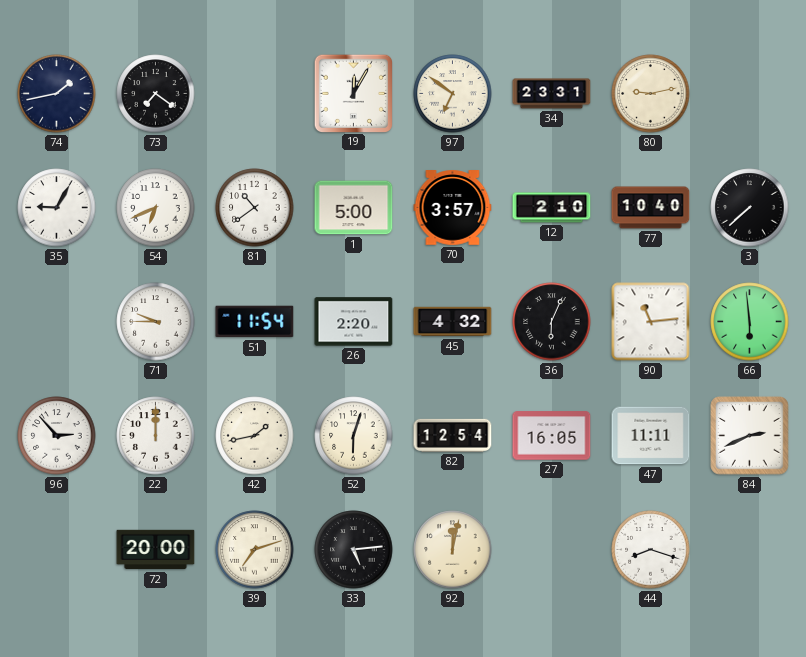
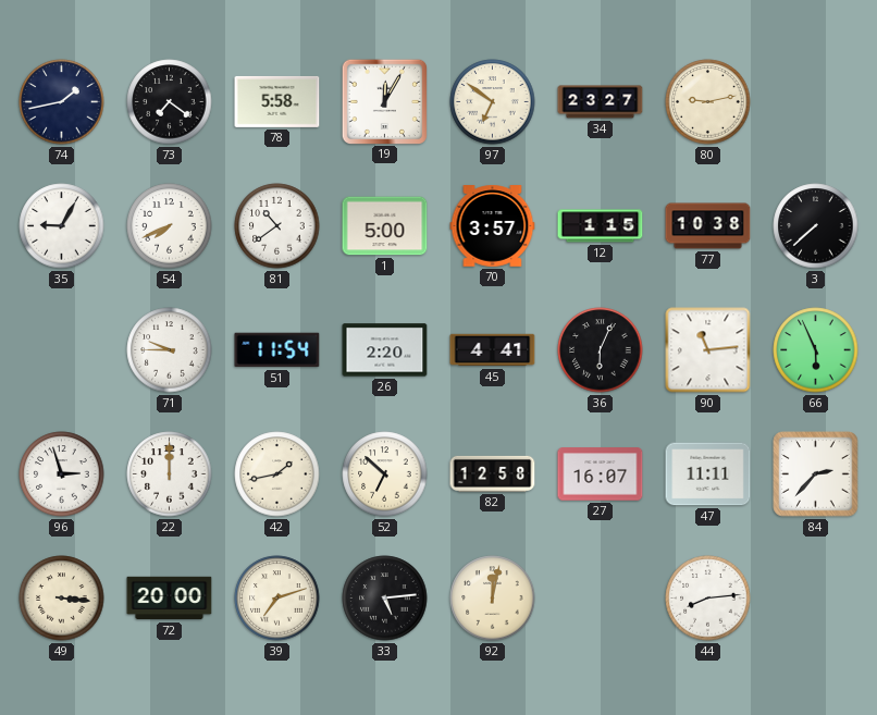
78: none -> 5:58
34: 23:31 -> 23:27
54: 6:41 -> 7:41
12: 2:10 -> 1:15
77: 10:40 -> 10:38
45: 4:32 -> 4:41
66: 5:59 -> 5:56
96: 2:53 -> 2:57
52: 6:03 -> 6:52
82: 12:54 -> 12:58
27: 16:05 -> 16:07
84: 2:41 -> 2:37
49: none -> 3:16
44: 8:18 -> 8:14
